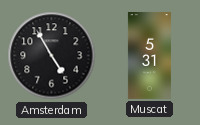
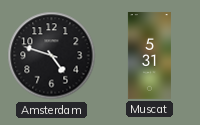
Amsterdam: 4:55 -> 4:48
